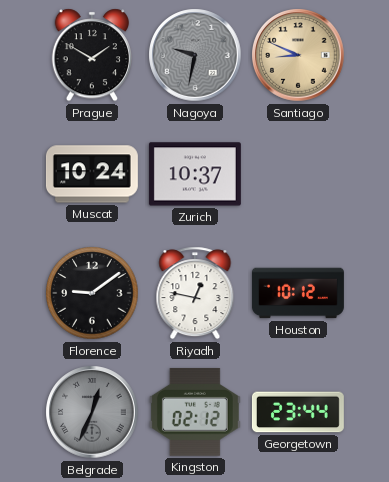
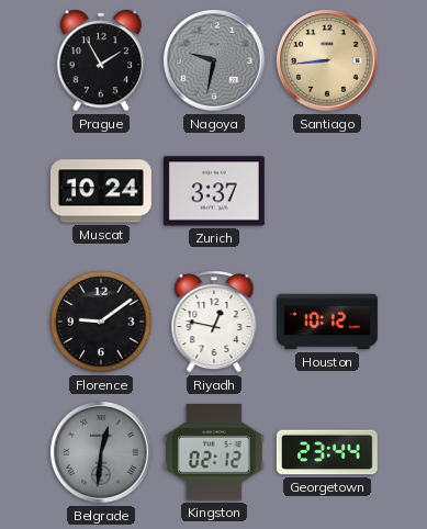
Prague: 1:50 -> 1:55
Santiago: 8:49 -> 8:44
Zurich: 10:37 -> 3:37
Belgrade: 12:34 -> 12:31
